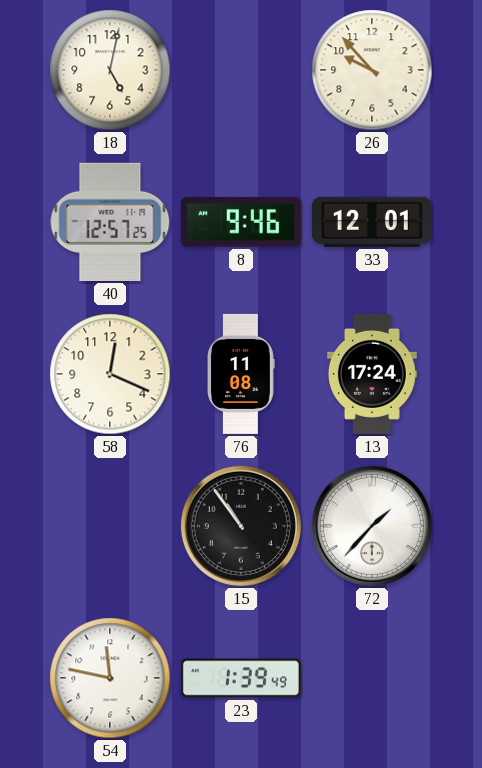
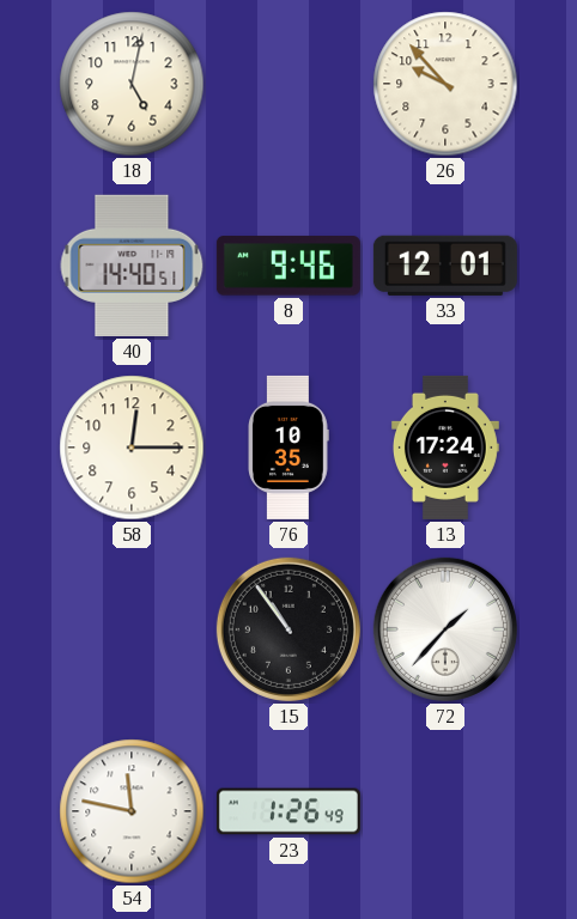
40: 12:57 -> 14:40
58: 12:19 -> 12:15
76: 11:08 -> 10:35
23: 1:39 -> 1:26
